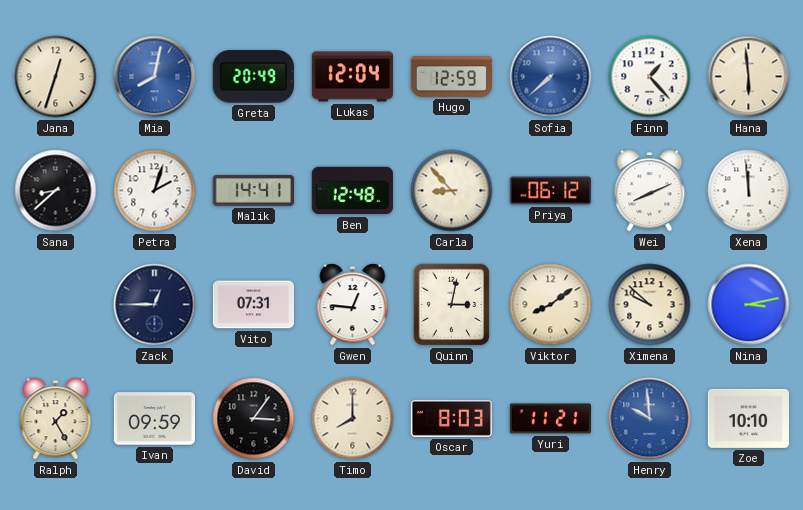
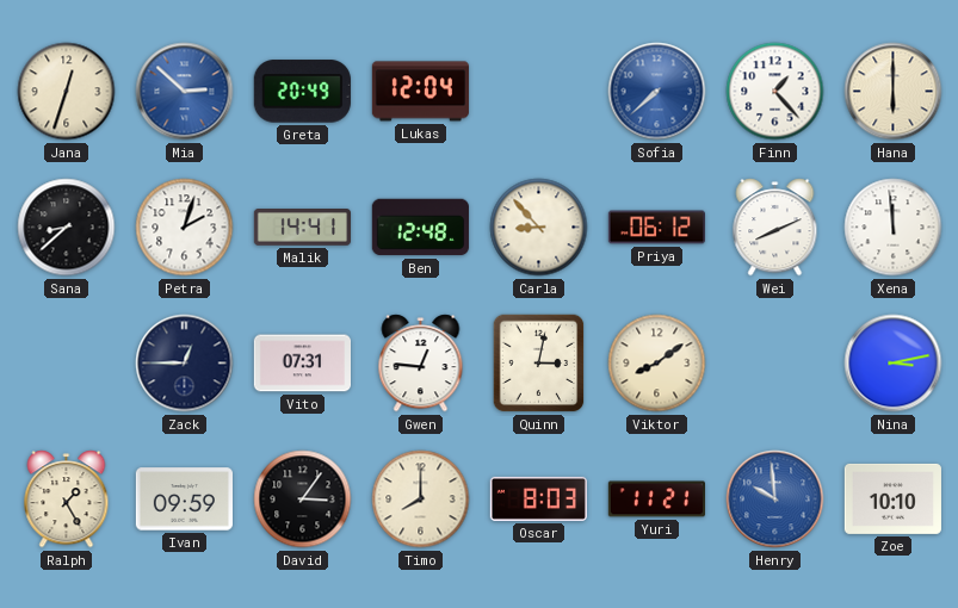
Mia: 8:02 -> 2:52
Hugo: 12:59 -> none
Hana: 5:59 -> 6:00
Ximena: 9:52 -> none
